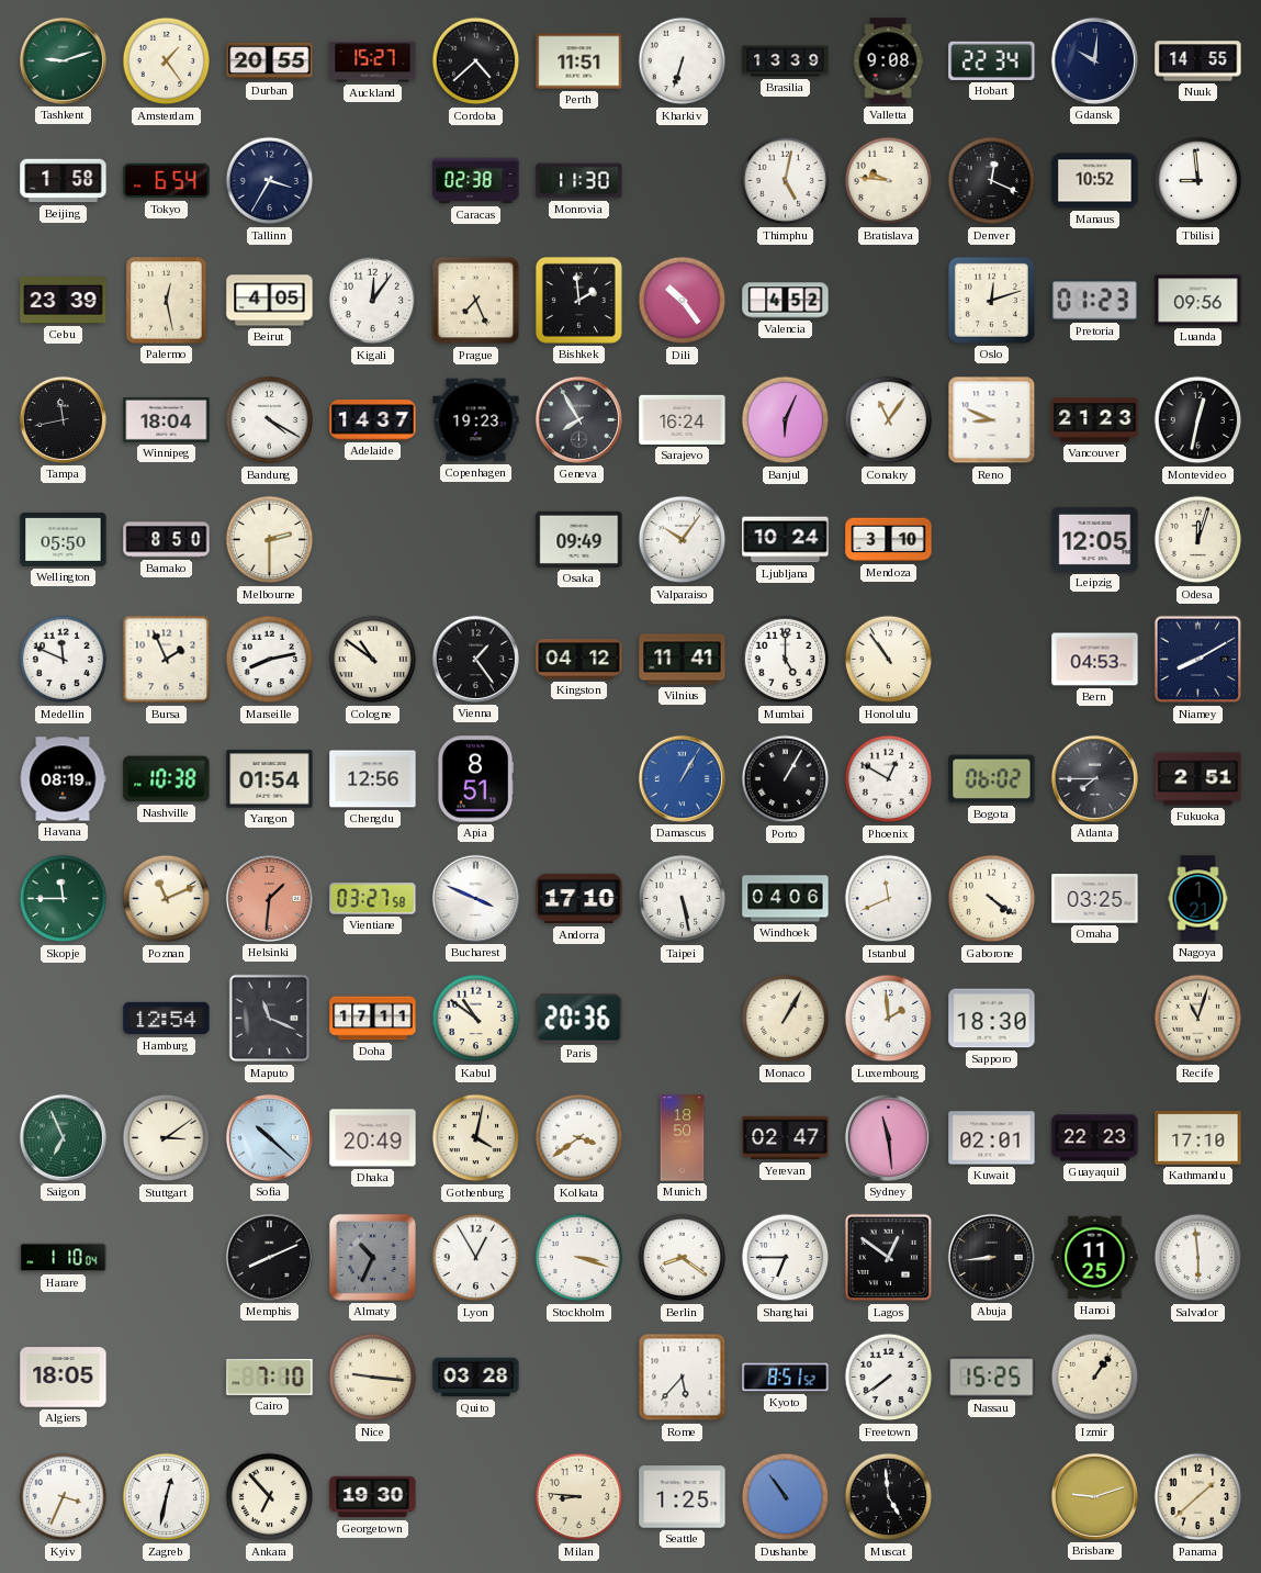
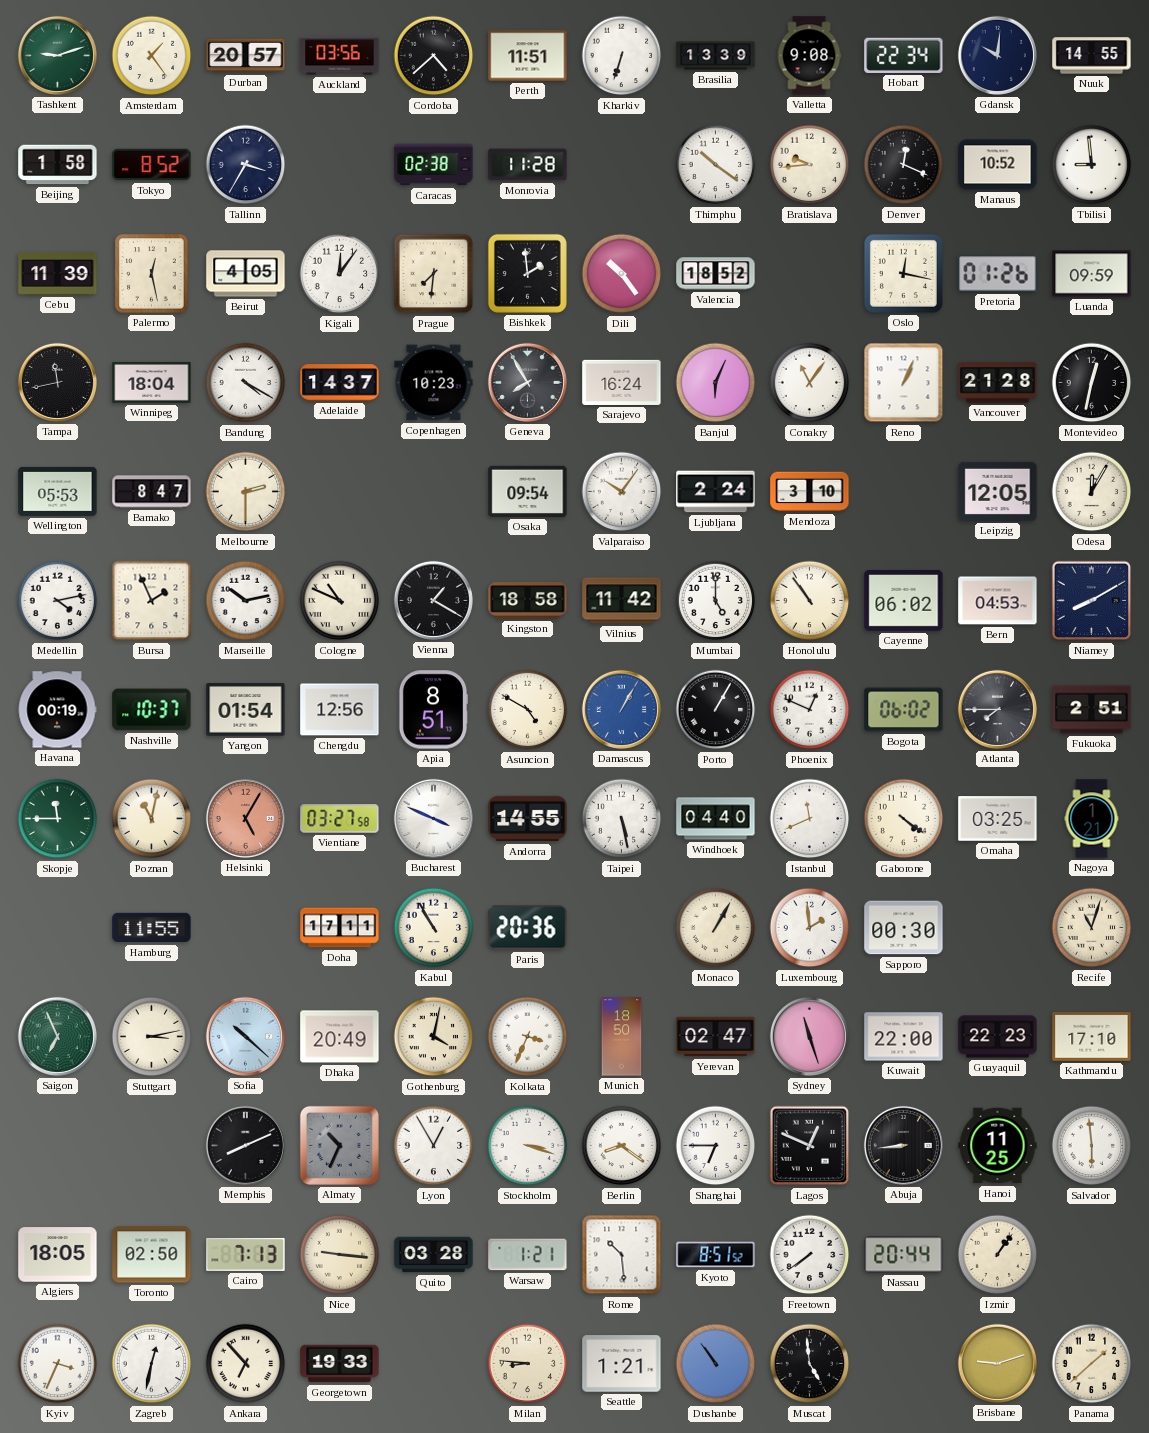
Durban: 20:55 -> 20:57
Auckland: 15:27 -> 03:56
Tokyo: 6:54 -> 8:52
Monrovia: 11:30 -> 11:28
Thimphu: 5:02 -> 10:21
Bratislava: 9:46 -> 9:44
Cebu: 23:39 -> 11:39
Prague: 7:26 -> 7:31
Valencia: 4:52 -> 18:52
Oslo: 12:12 -> 12:17
Pretoria: 01:23 -> 01:26
Luanda: 09:56 -> 09:59
Copenhagen: 19:23 -> 10:23
Reno: 8:49 -> 1:04
Vancouver: 21:23 -> 21:28
Wellington: 05:50 -> 05:53
Bamako: 8:50 -> 8:47
Osaka: 09:49 -> 09:54
Ljubljana: 10:24 -> 2:24
Odesa: 12:03 -> 12:05
Medellin: 11:49 -> 4:13
Marseille: 8:13 -> 10:13
Cologne: 10:51 -> 10:49
Vienna: 1:24 -> 1:20
Kingston: 04:12 -> 18:58
Vilnius: 11:41 -> 11:42
Cayenne: none -> 06:02
Havana: 08:19 -> 00:19
Nashville: 10:38 -> 10:37
Asuncion: none -> 4:50
Phoenix: 12:50 -> 12:49
Poznan: 11:11 -> 11:02
Helsinki: 1:31 -> 5:05
Andorra: 17:10 -> 14:55
Windhoek: 04:06 -> 04:40
Hamburg: 12:54 -> 11:55
Maputo: 11:19 -> none
Kabul: 10:51 -> 10:55
Sapporo: 18:30 -> 00:30
Stuttgart: 3:09 -> 3:13
Kolkata: 3:39 -> 3:34
Sydney: 11:29 -> 11:27
Kuwait: 02:01 -> 22:00
Harare: 1:10 -> none
Lagos: 12:51 -> 12:49
Toronto: none -> 02:50
Cairo: 7:10 -> 7:13
Warsaw: none -> 1:21
Rome: 5:37 -> 10:29
Nassau: 15:25 -> 20:44
Georgetown: 19:30 -> 19:33
Seattle: 1:25 -> 1:21
